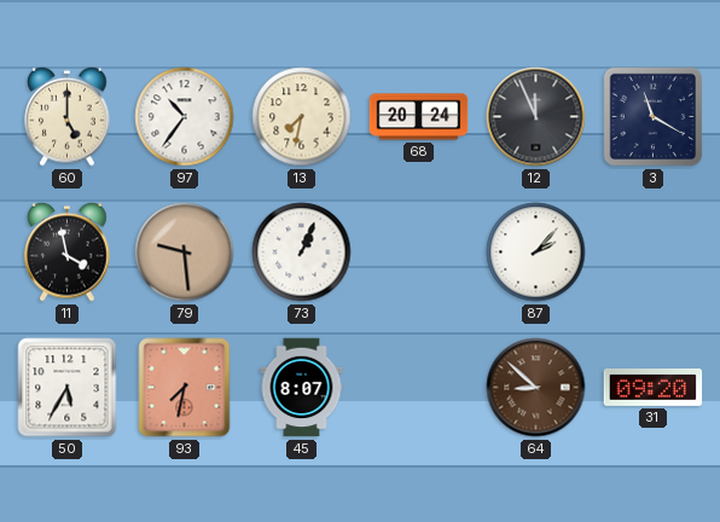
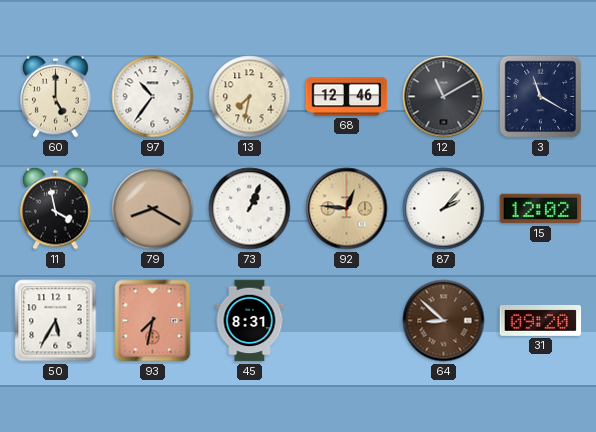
68: 20:24 -> 12:46
12: 11:56 -> 11:10
79: 9:29 -> 8:20
92: none -> 12:46
15: none -> 12:02
45: 8:07 -> 8:31
